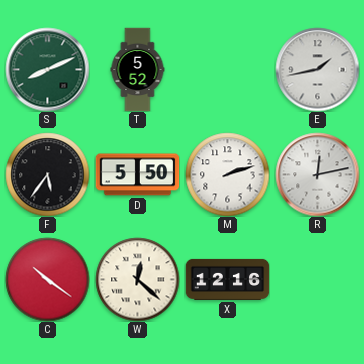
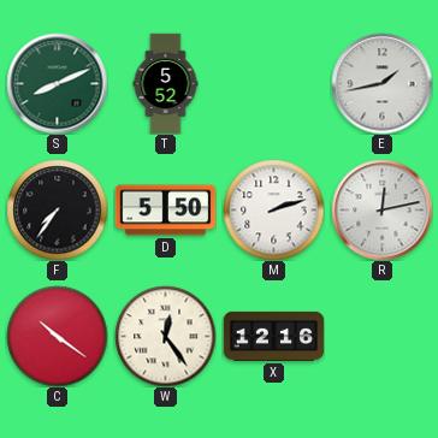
F: 5:36 -> 7:36
W: 12:22 -> 12:24
